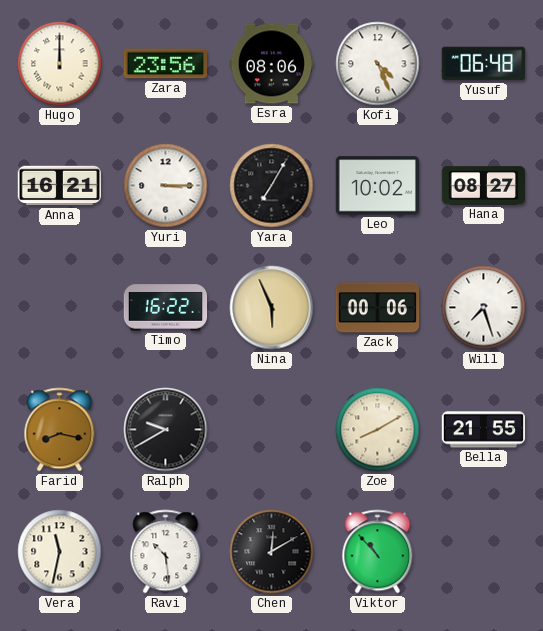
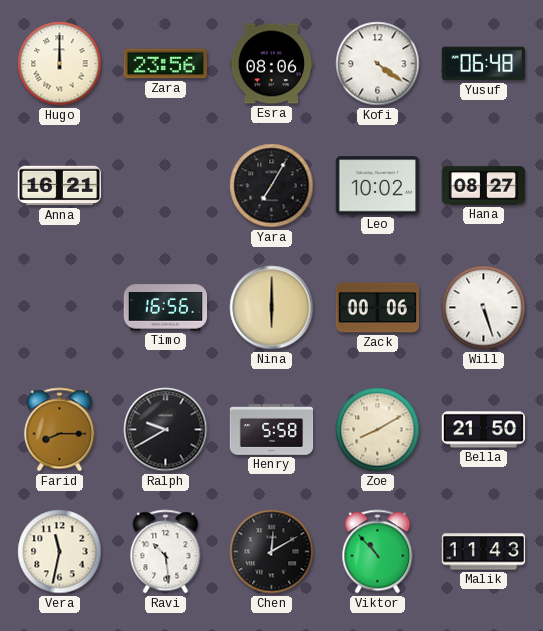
Kofi: 4:26 -> 4:21
Yuri: 3:15 -> none
Timo: 16:22 -> 16:56
Nina: 5:56 -> 6:00
Will: 7:27 -> 5:27
Farid: 8:17 -> 8:15
Henry: none -> 5:58
Bella: 21:55 -> 21:50
Malik: none -> 11:43
